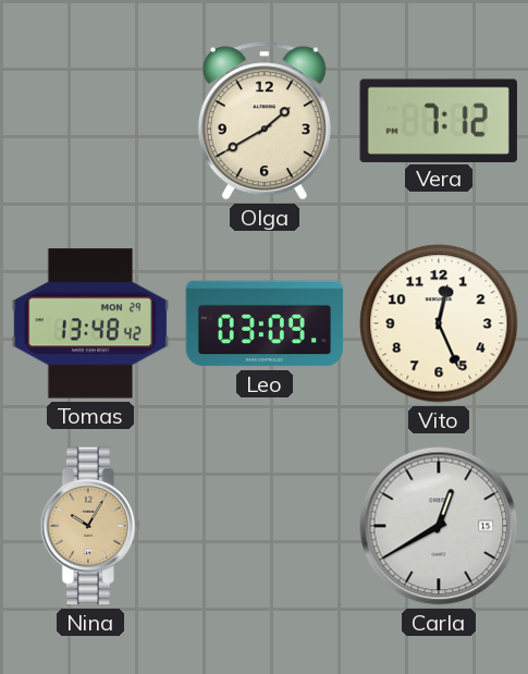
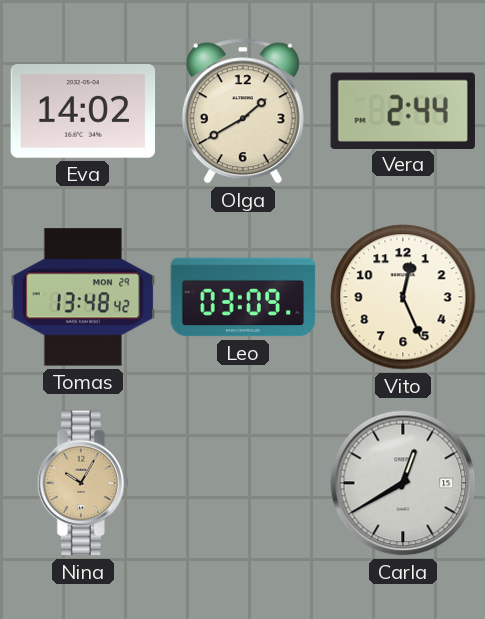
Eva: none -> 14:02
Vera: 7:12 -> 2:44
